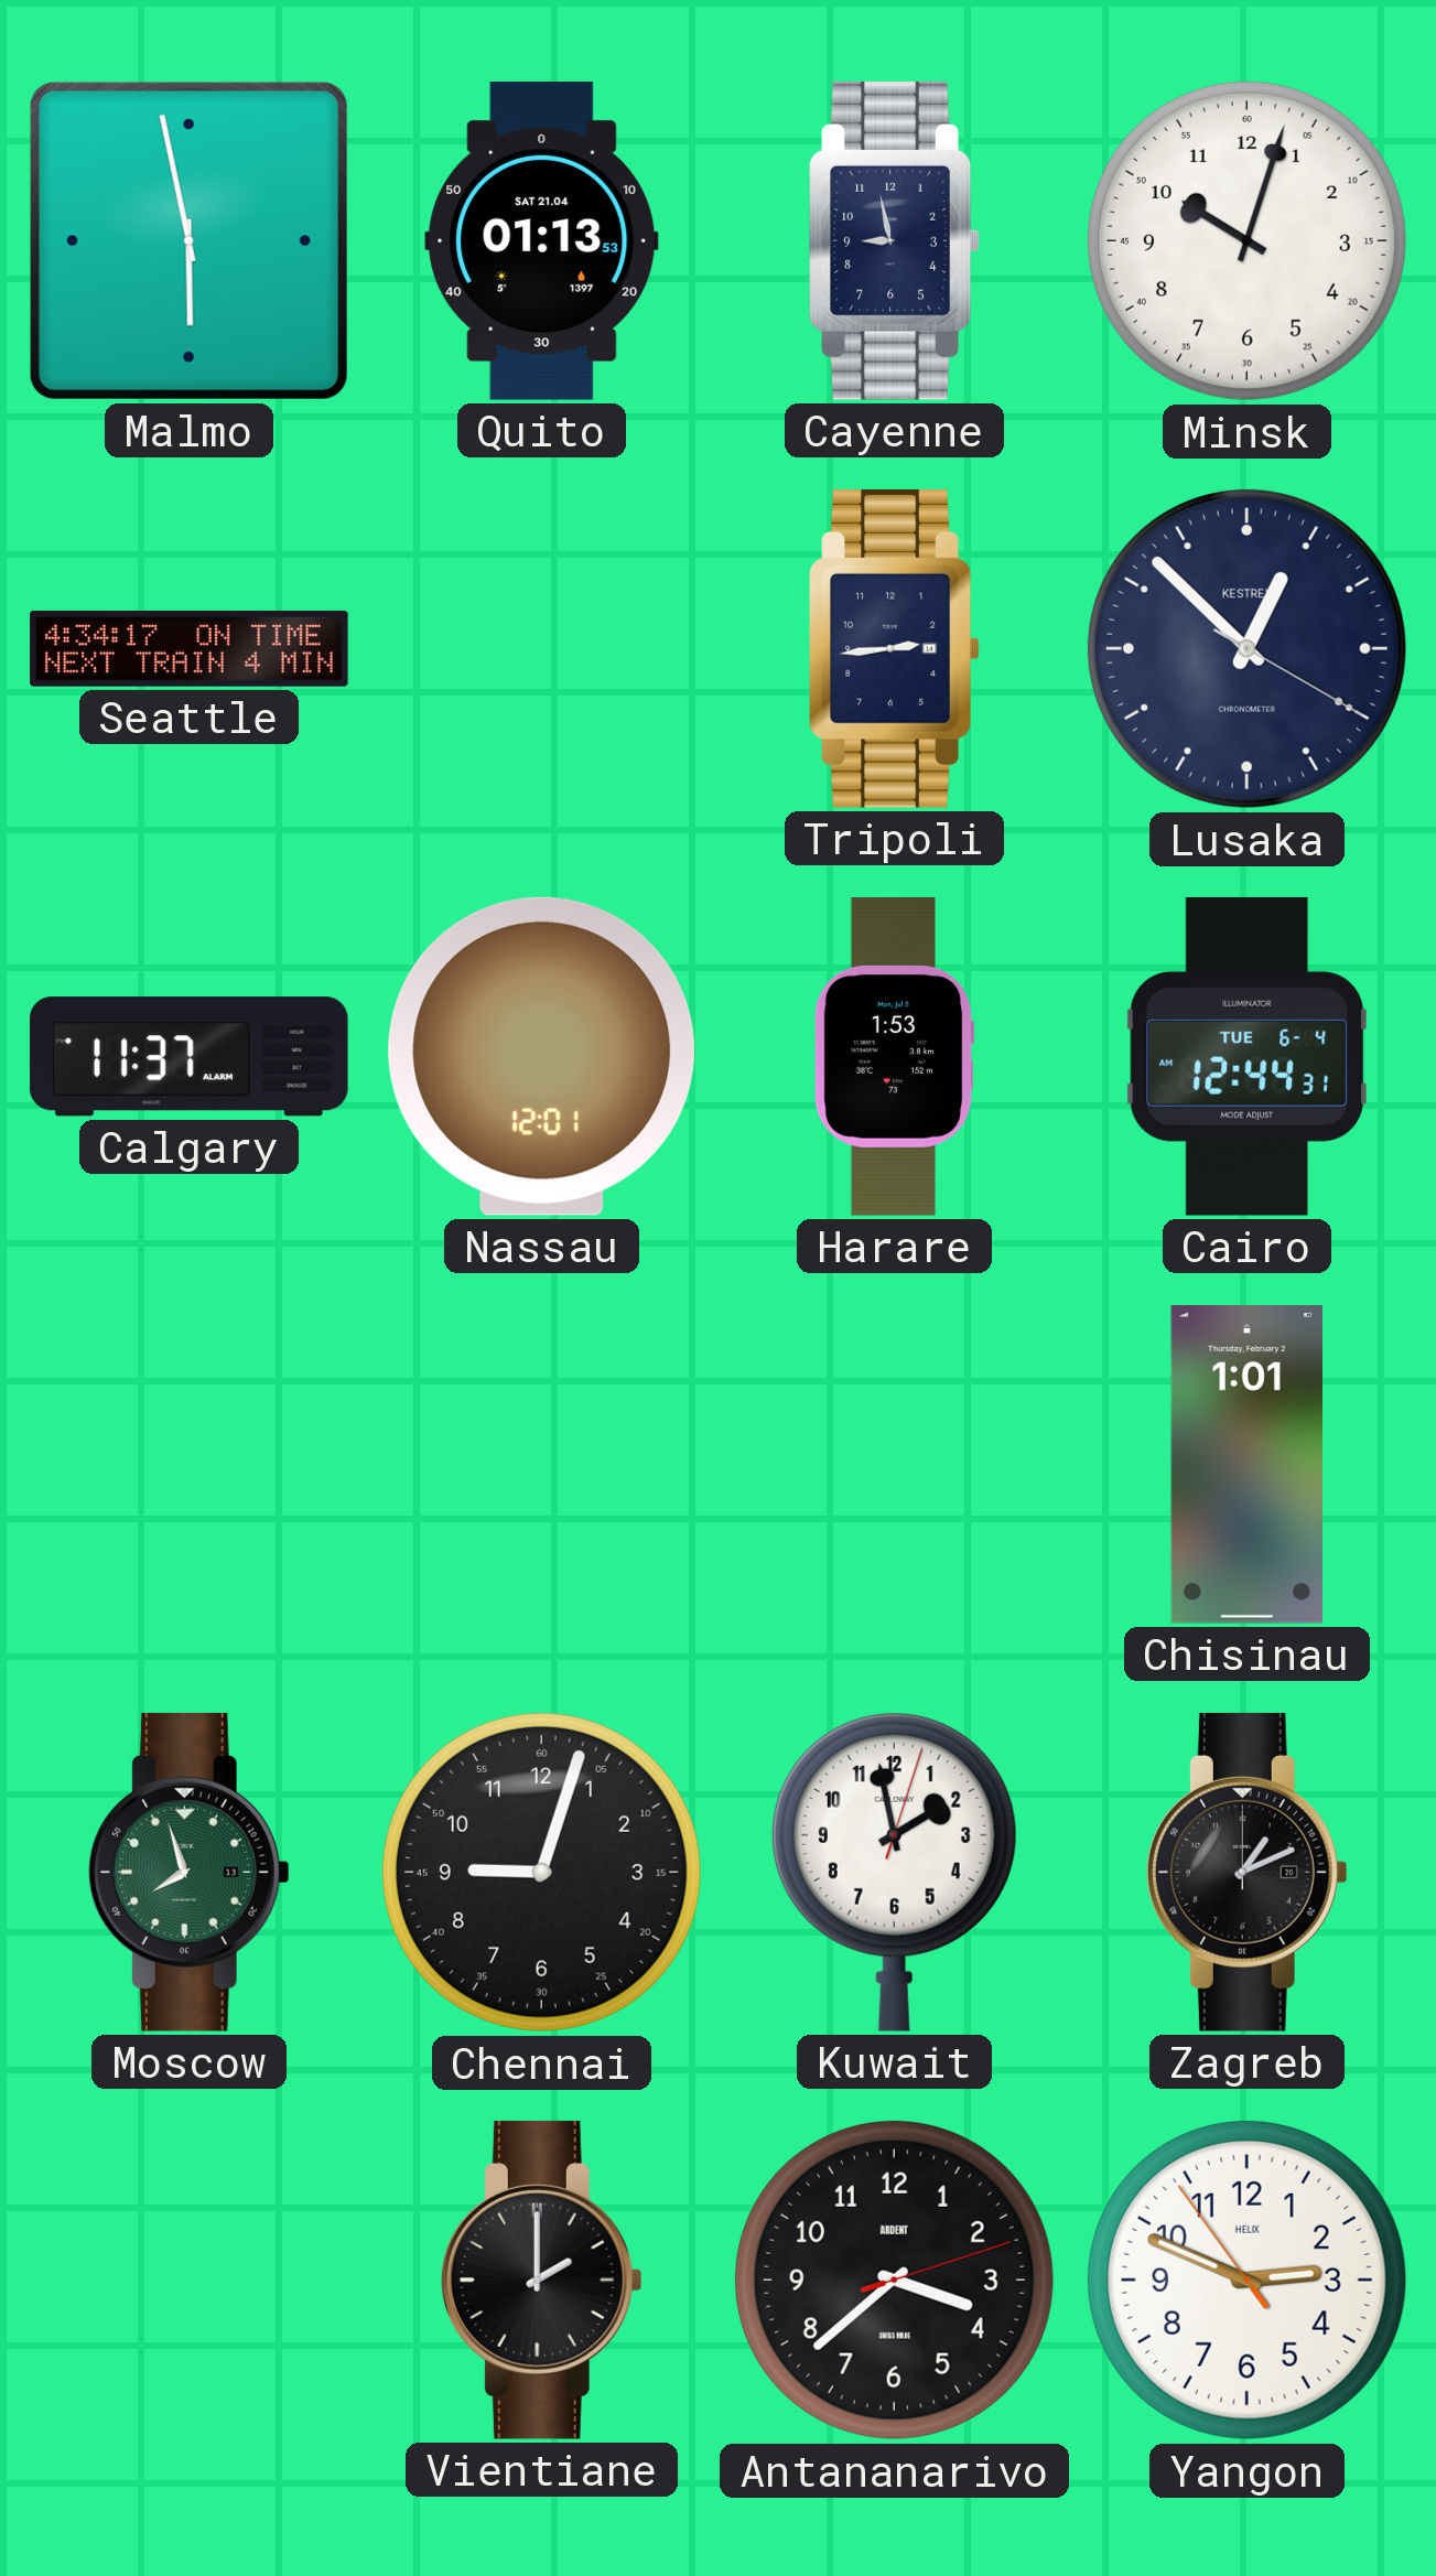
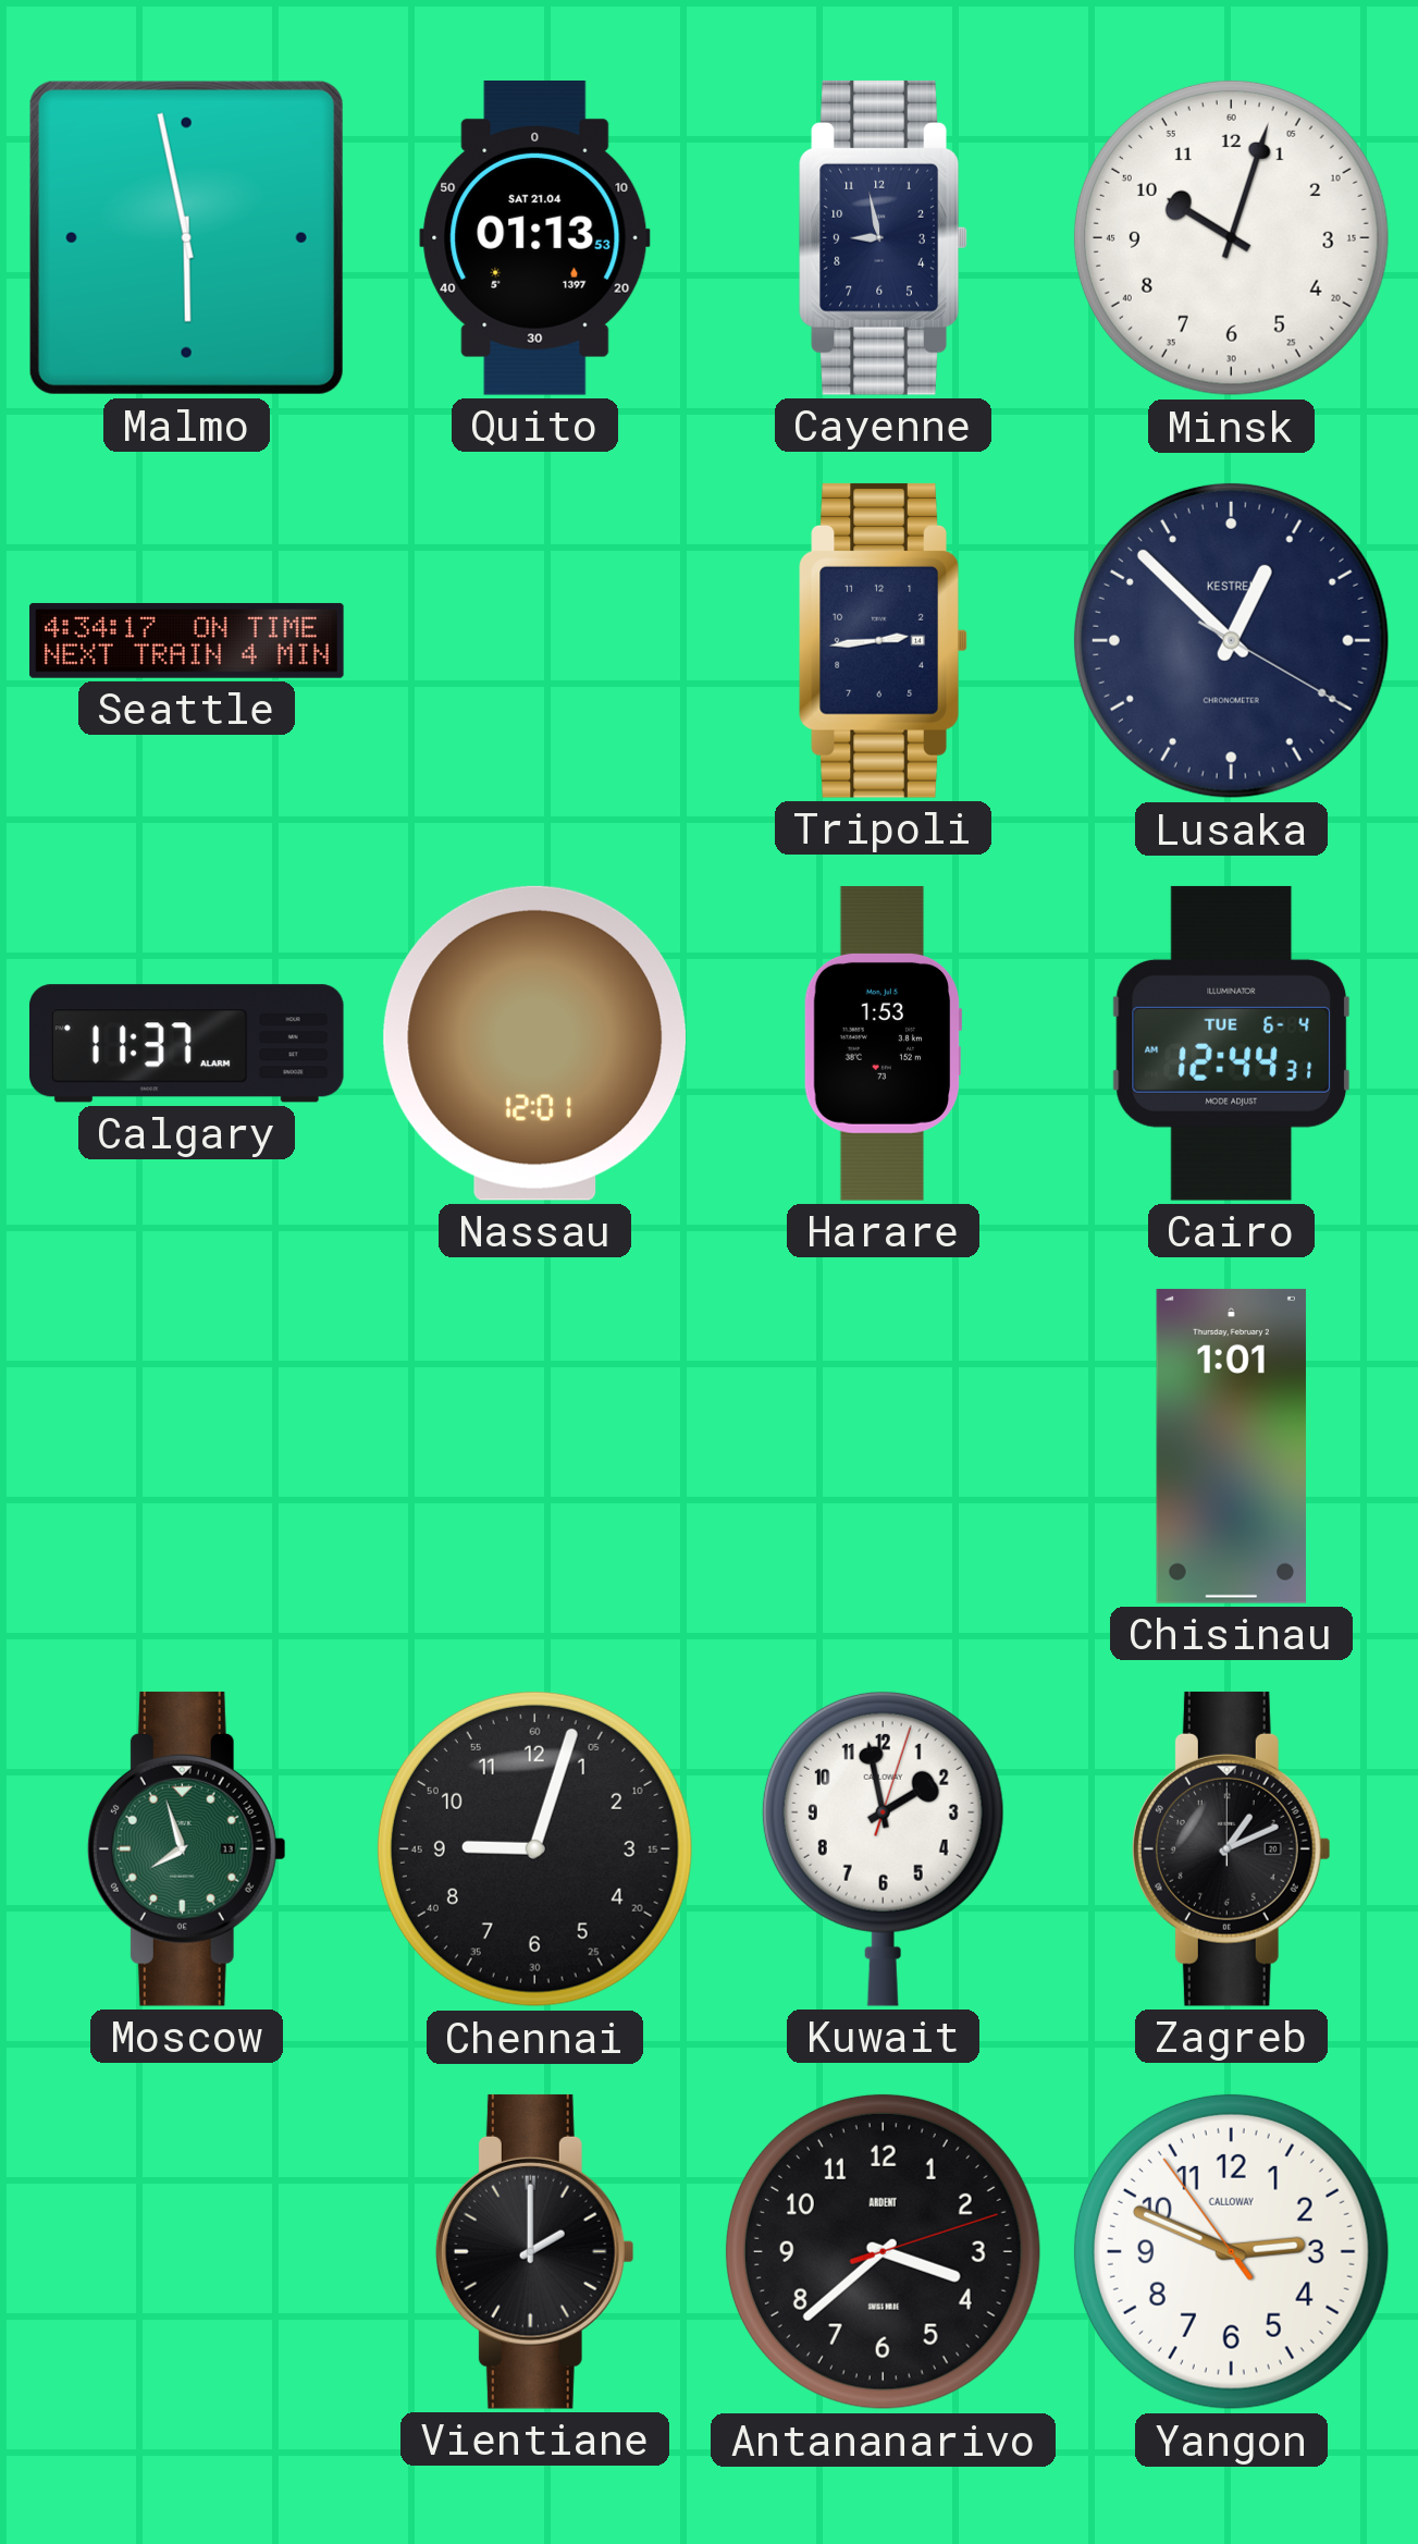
Yangon brand: HELIX -> CALLOWAY
